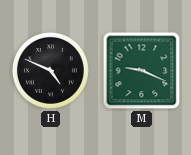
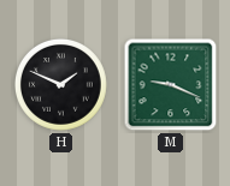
H: 4:49 -> 1:49
